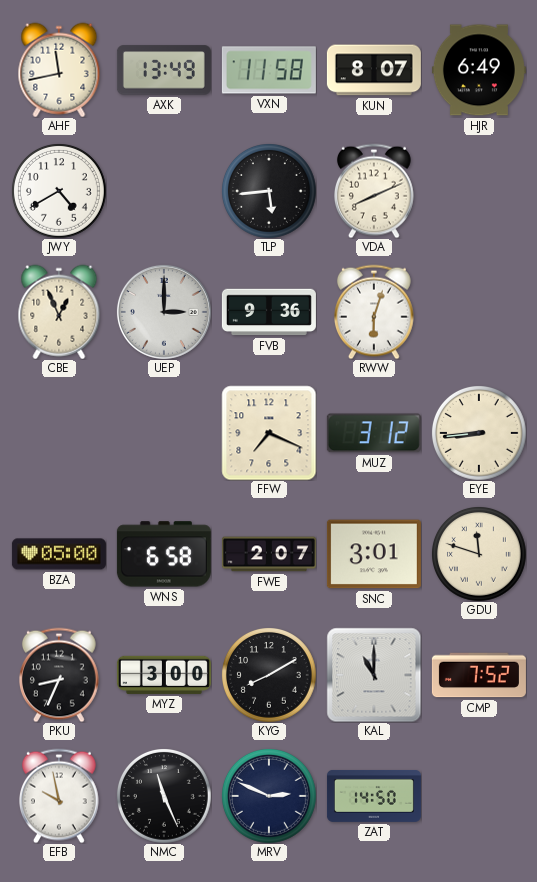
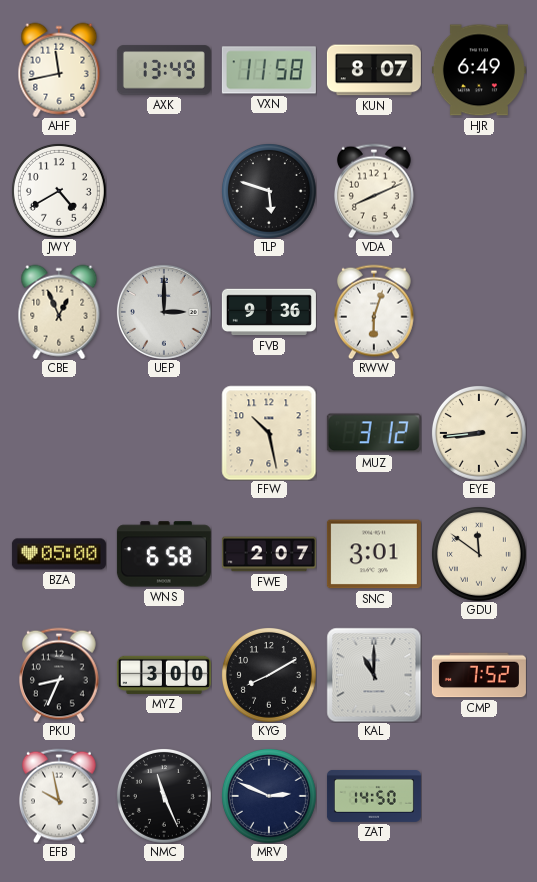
TLP: 5:44 -> 5:48
FFW: 7:19 -> 10:28
GDU: 11:48 -> 11:51
